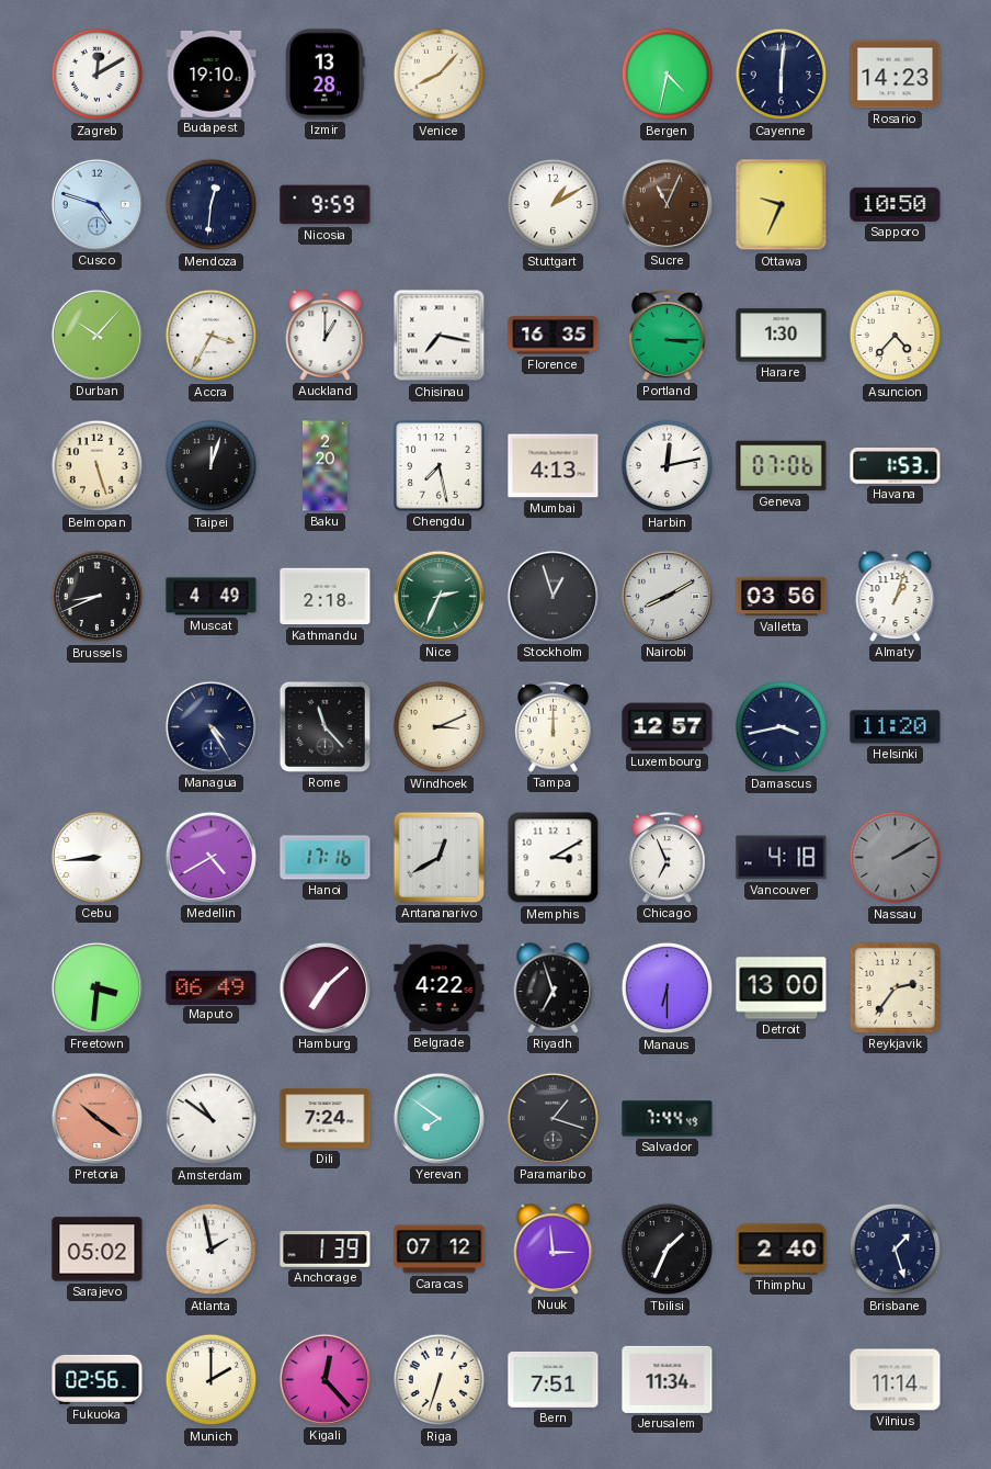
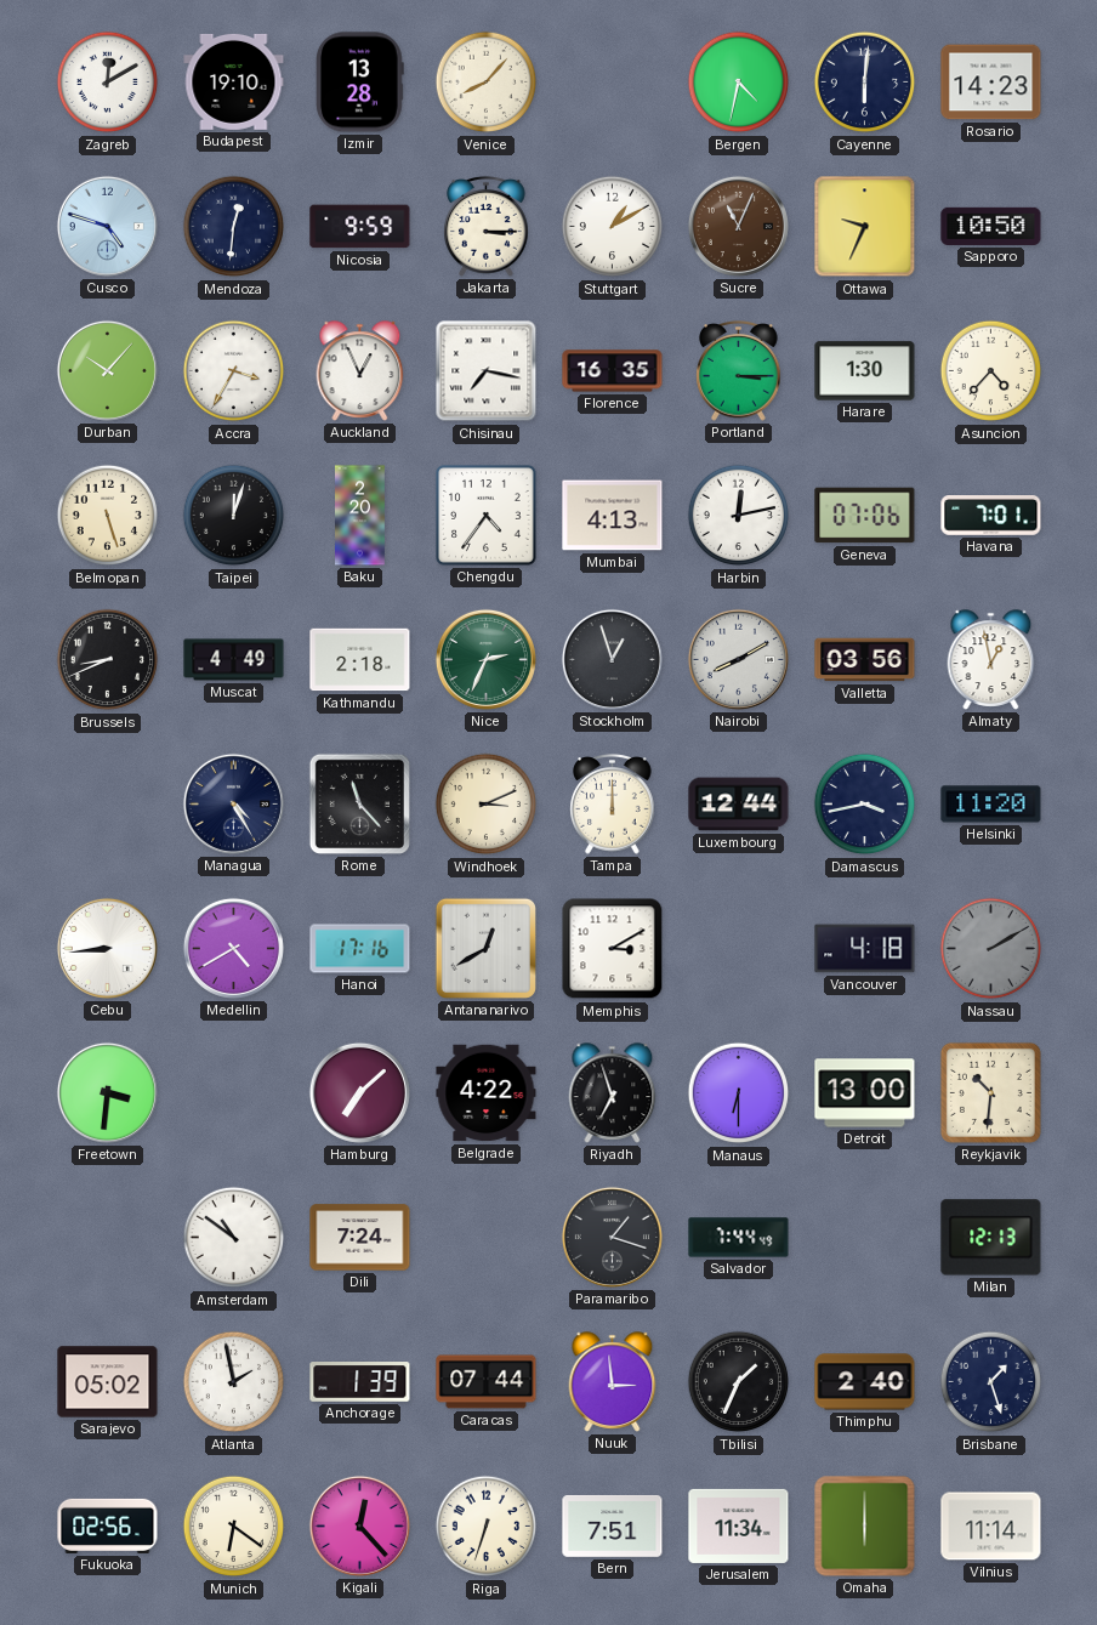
Jakarta: none -> 3:15
Auckland: 1:00 -> 12:56
Chengdu: 7:28 -> 4:36
Havana: 1:53 -> 7:01
Almaty: 1:03 -> 12:58
Luxembourg: 12:57 -> 12:44
Chicago: 6:56 -> none
Maputo: 06:49 -> none
Reykjavik: 2:36 -> 10:31
Pretoria: 10:21 -> none
Yerevan: 7:51 -> none
Milan: none -> 12:13
Caracas: 07:12 -> 07:44
Munich: 2:00 -> 6:21
Omaha: none -> 6:00
